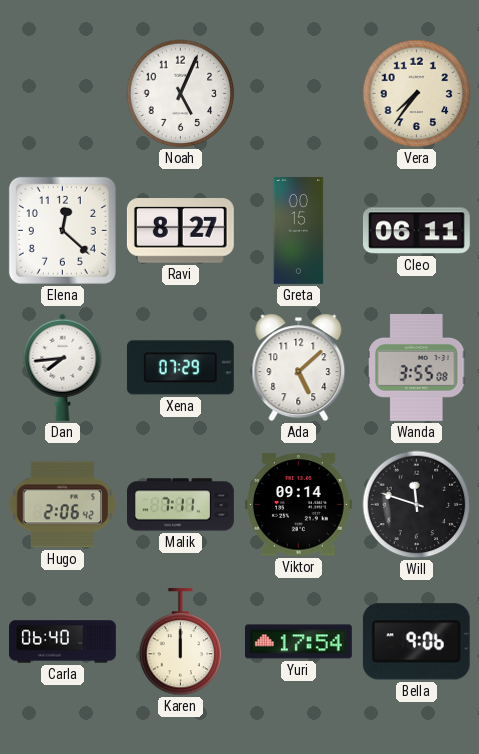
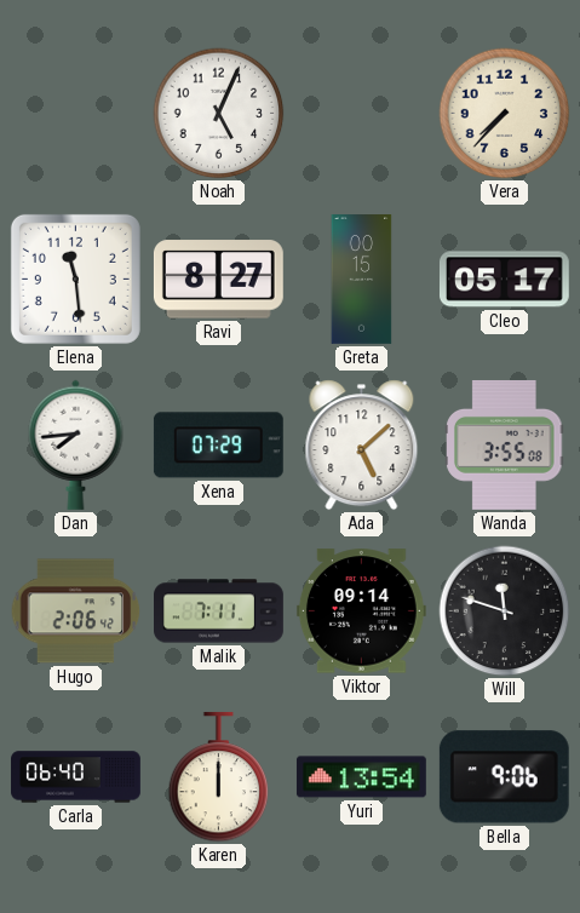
Vera: 7:36 -> 7:37
Elena: 12:22 -> 11:29
Cleo: 06:11 -> 05:17
Yuri: 17:54 -> 13:54
